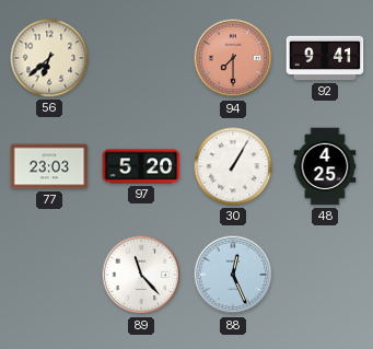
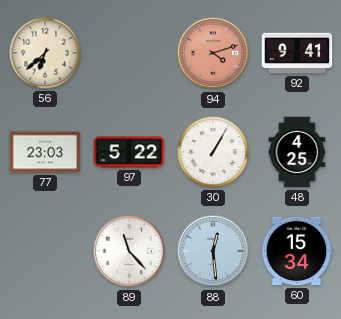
94: 7:30 -> 4:12
97: 5:20 -> 5:22
88: 12:26 -> 12:29
60: none -> 15:34
